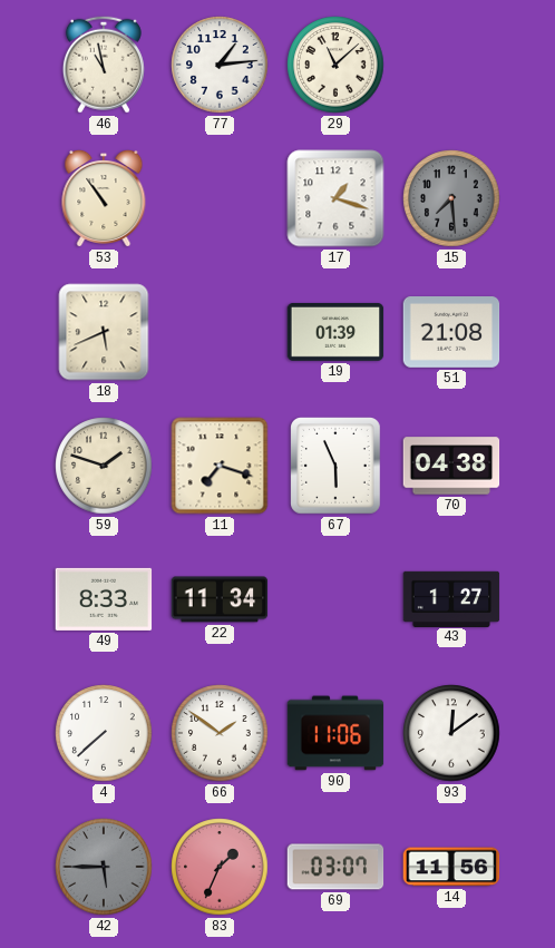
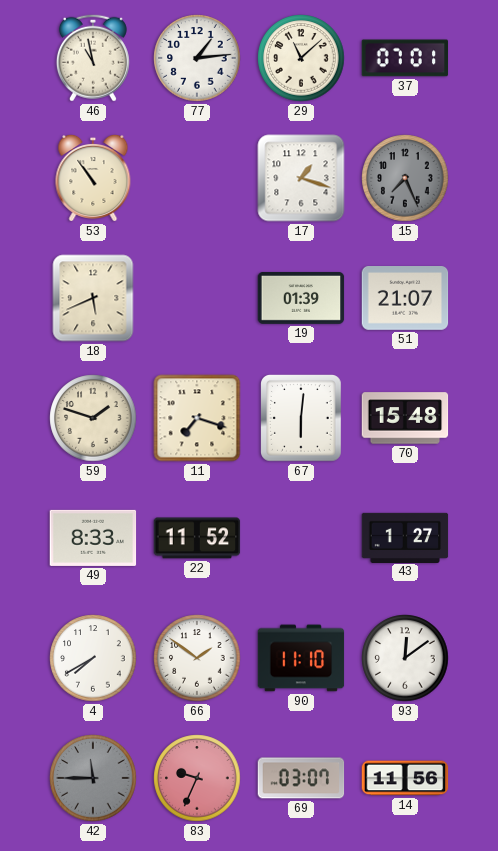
37: none -> 07:01
15: 7:29 -> 7:26
51: 21:08 -> 21:07
67: 5:56 -> 6:01
70: 04:38 -> 15:48
22: 11:34 -> 11:52
4: 7:38 -> 7:40
90: 11:06 -> 11:10
42: 5:45 -> 11:45
83: 1:34 -> 9:34
